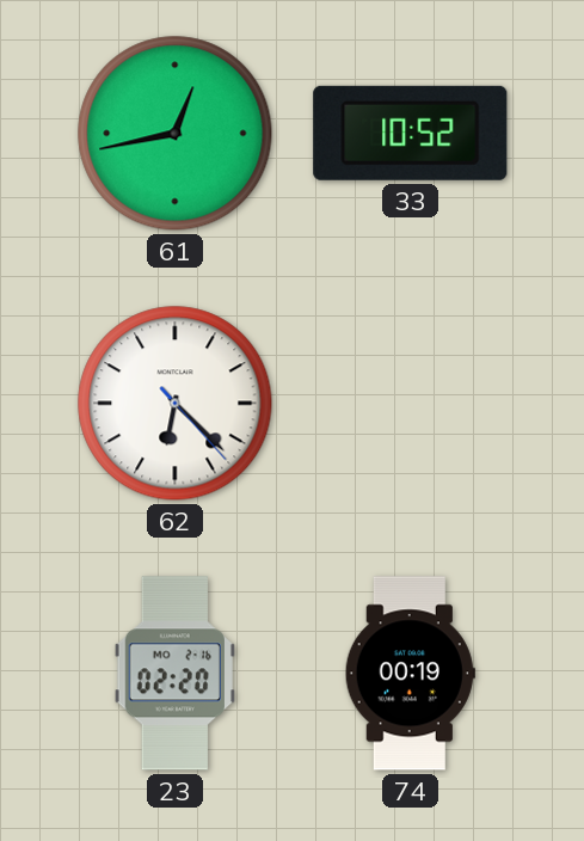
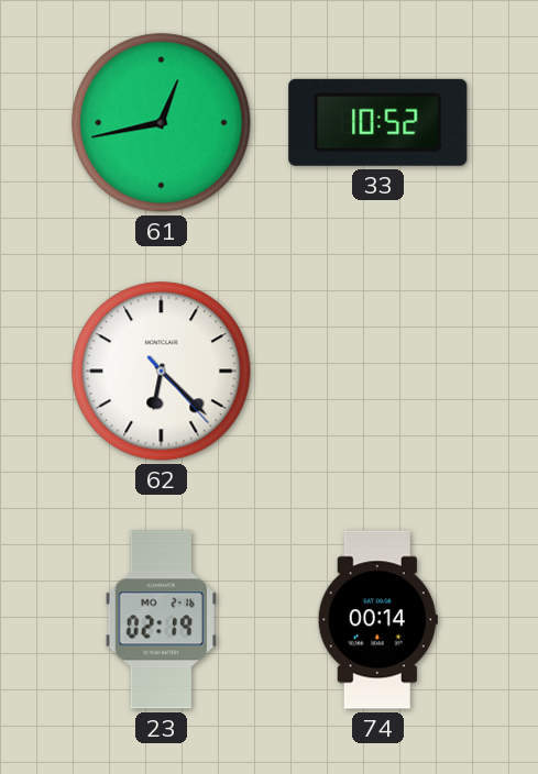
23: 02:20 -> 02:19
74: 00:19 -> 00:14
